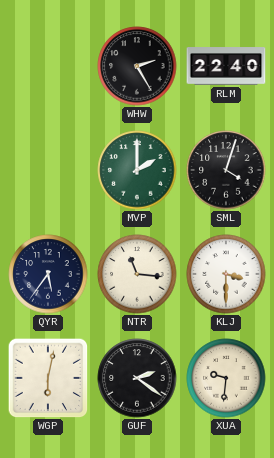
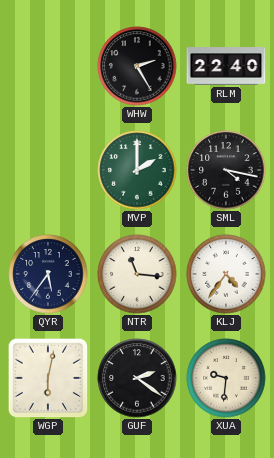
SML: 4:03 -> 4:17
KLJ: 3:30 -> 4:36
